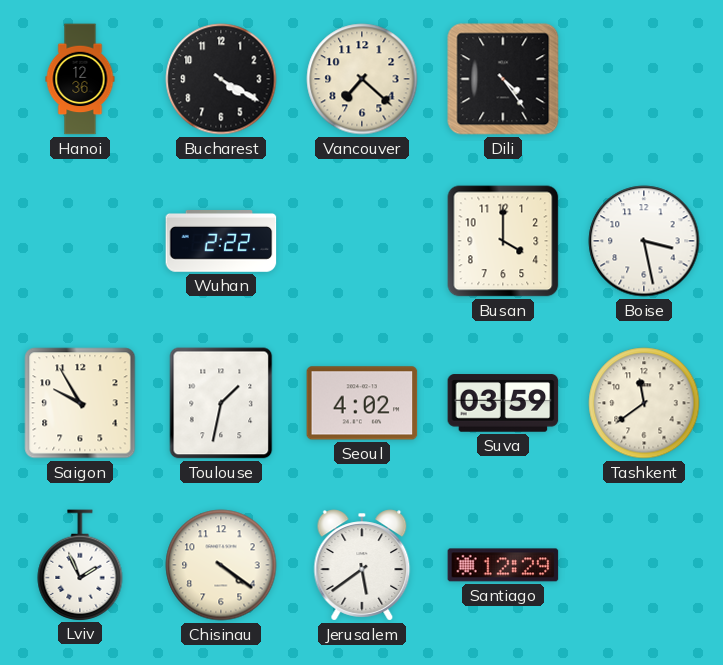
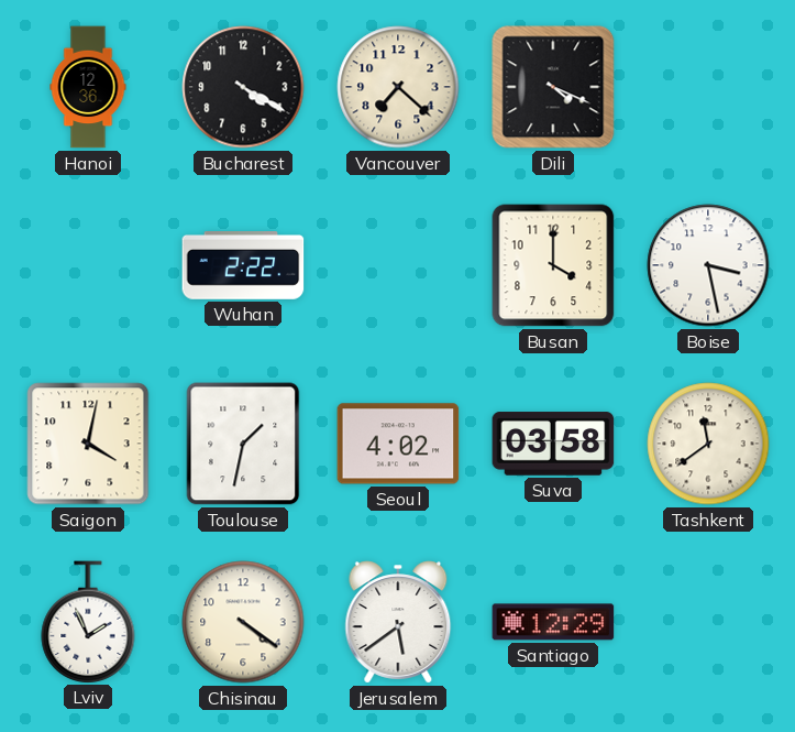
Dili: 4:24 -> 4:19
Saigon: 9:55 -> 4:02
Suva: 03:59 -> 03:58
